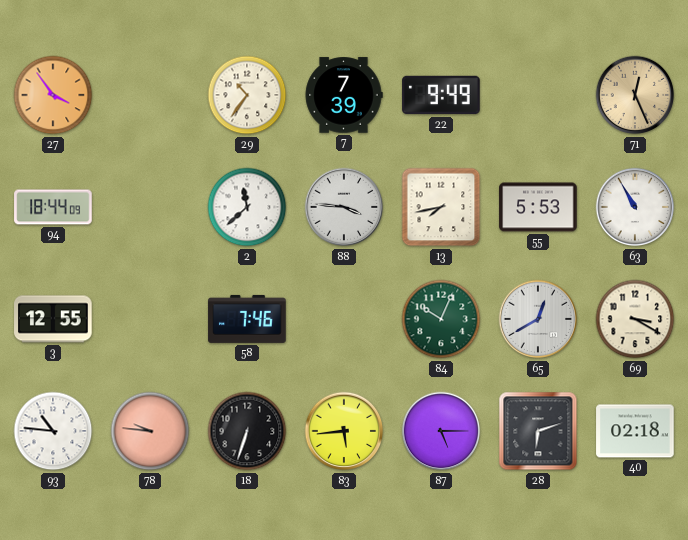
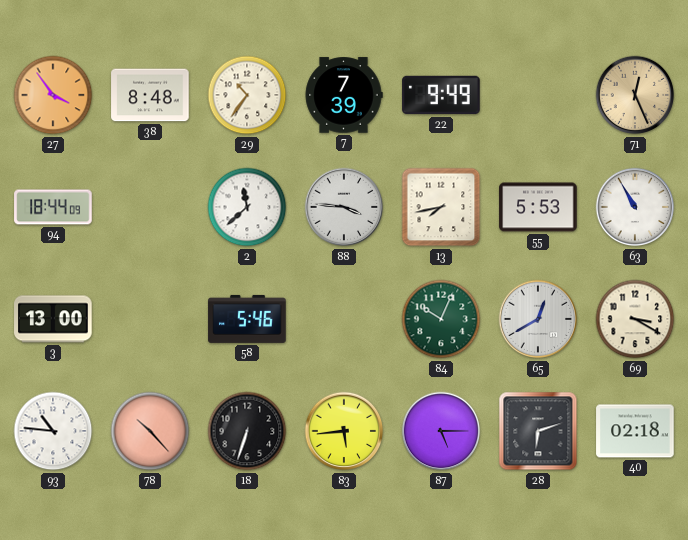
38: none -> 8:48
3: 12:55 -> 13:00
58: 7:46 -> 5:46
78: 9:46 -> 10:23
